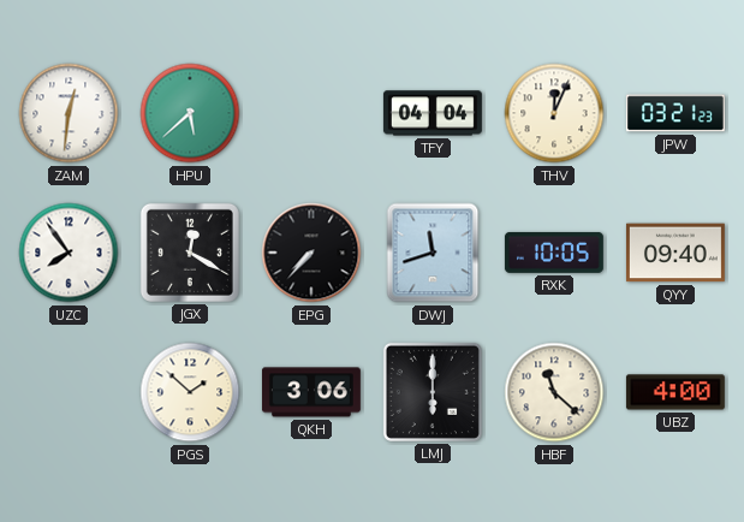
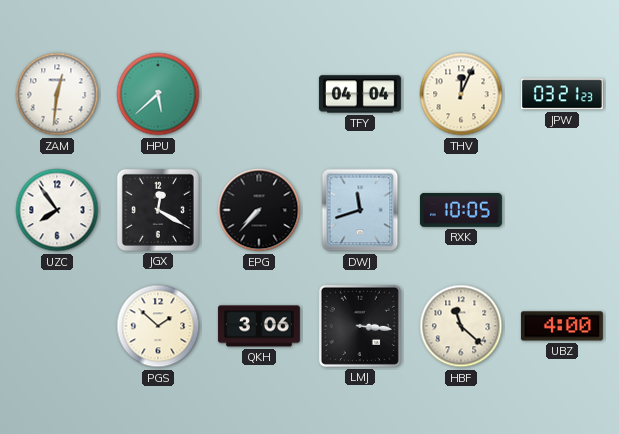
QYY: 09:40 -> none
LMJ: 6:00 -> 3:16
